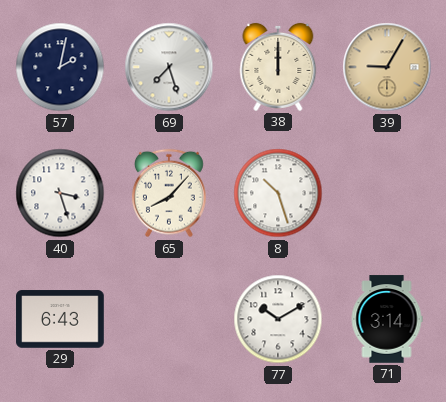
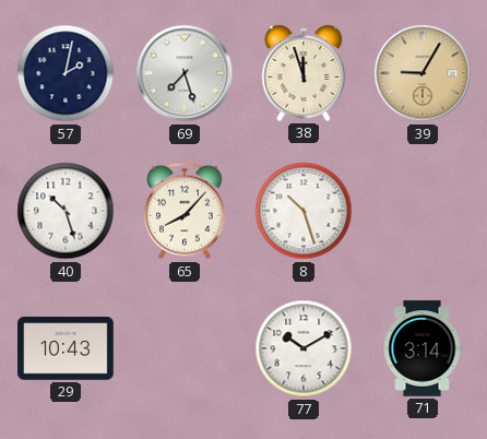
38: 12:00 -> 11:57
40: 3:27 -> 10:27
29: 6:43 -> 10:43
